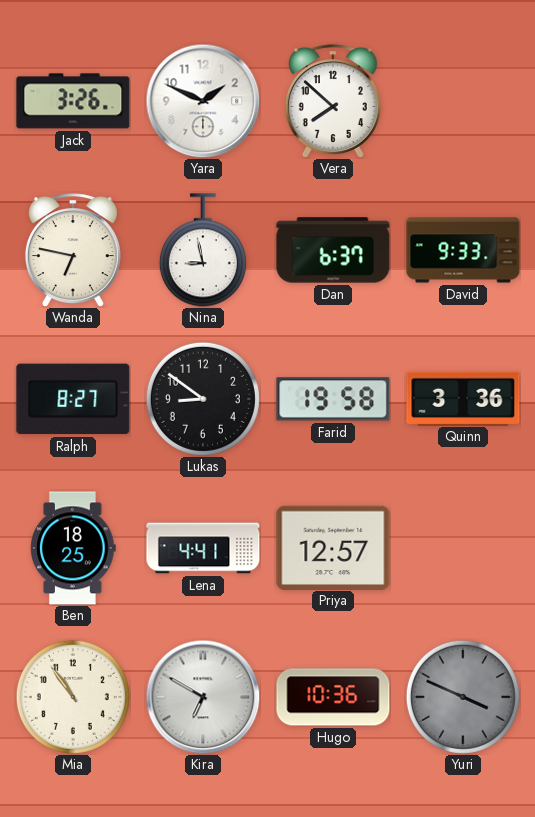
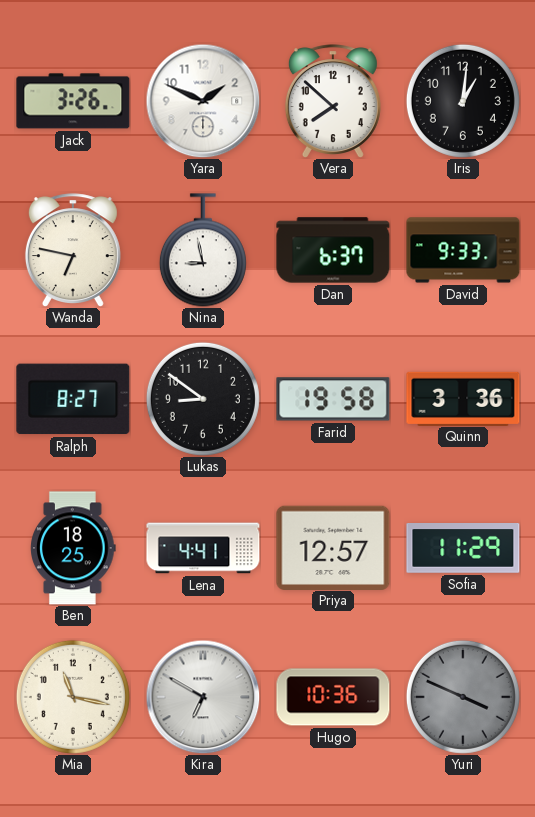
Iris: none -> 1:01
Sofia: none -> 11:29
Mia: 10:54 -> 11:17
